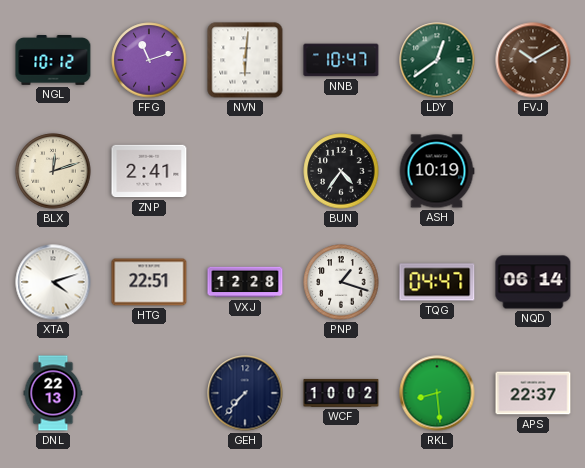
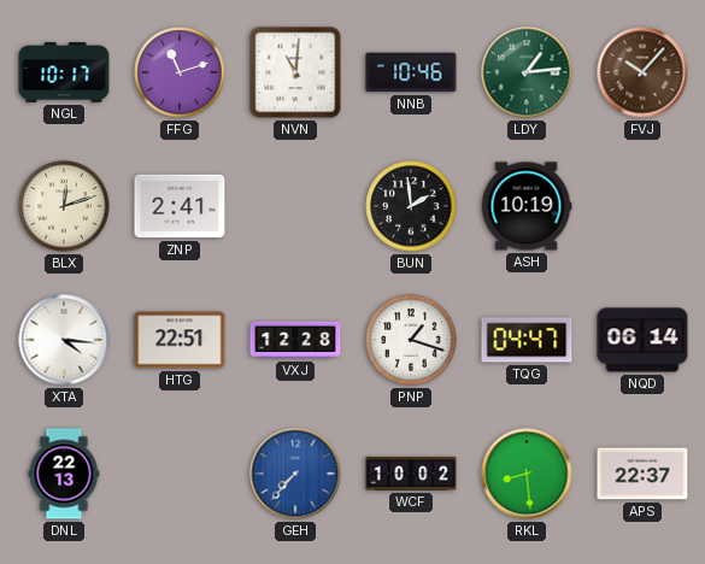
NGL: 10:12 -> 10:17
NVN: 6:01 -> 11:01
NNB: 10:47 -> 10:46
LDY: 12:39 -> 1:14
FVJ: 10:10 -> 10:07
BUN: 4:36 -> 1:59
XTA: 4:12 -> 4:16
GEH dial: navy -> blue
